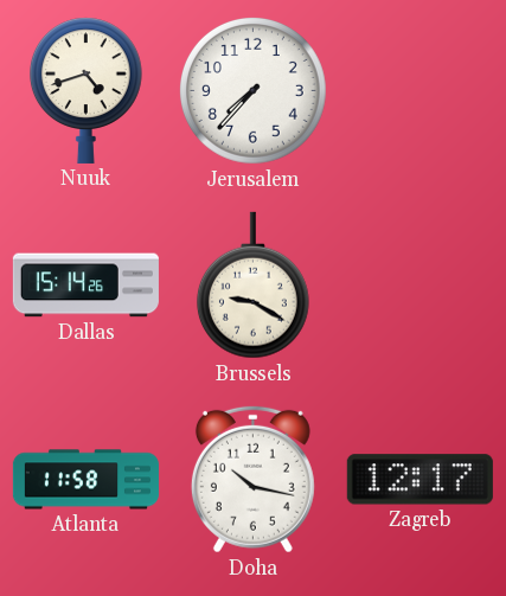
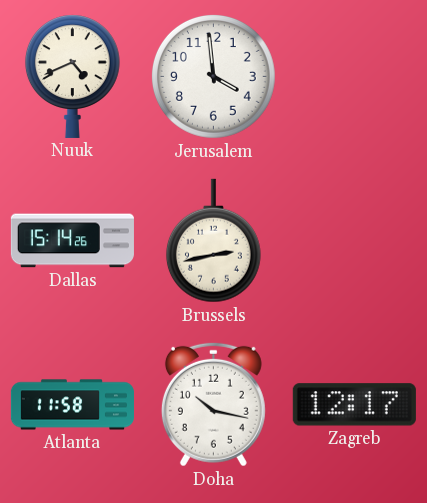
Nuuk: 4:42 -> 4:41
Jerusalem: 7:37 -> 3:59
Brussels: 9:20 -> 2:43
